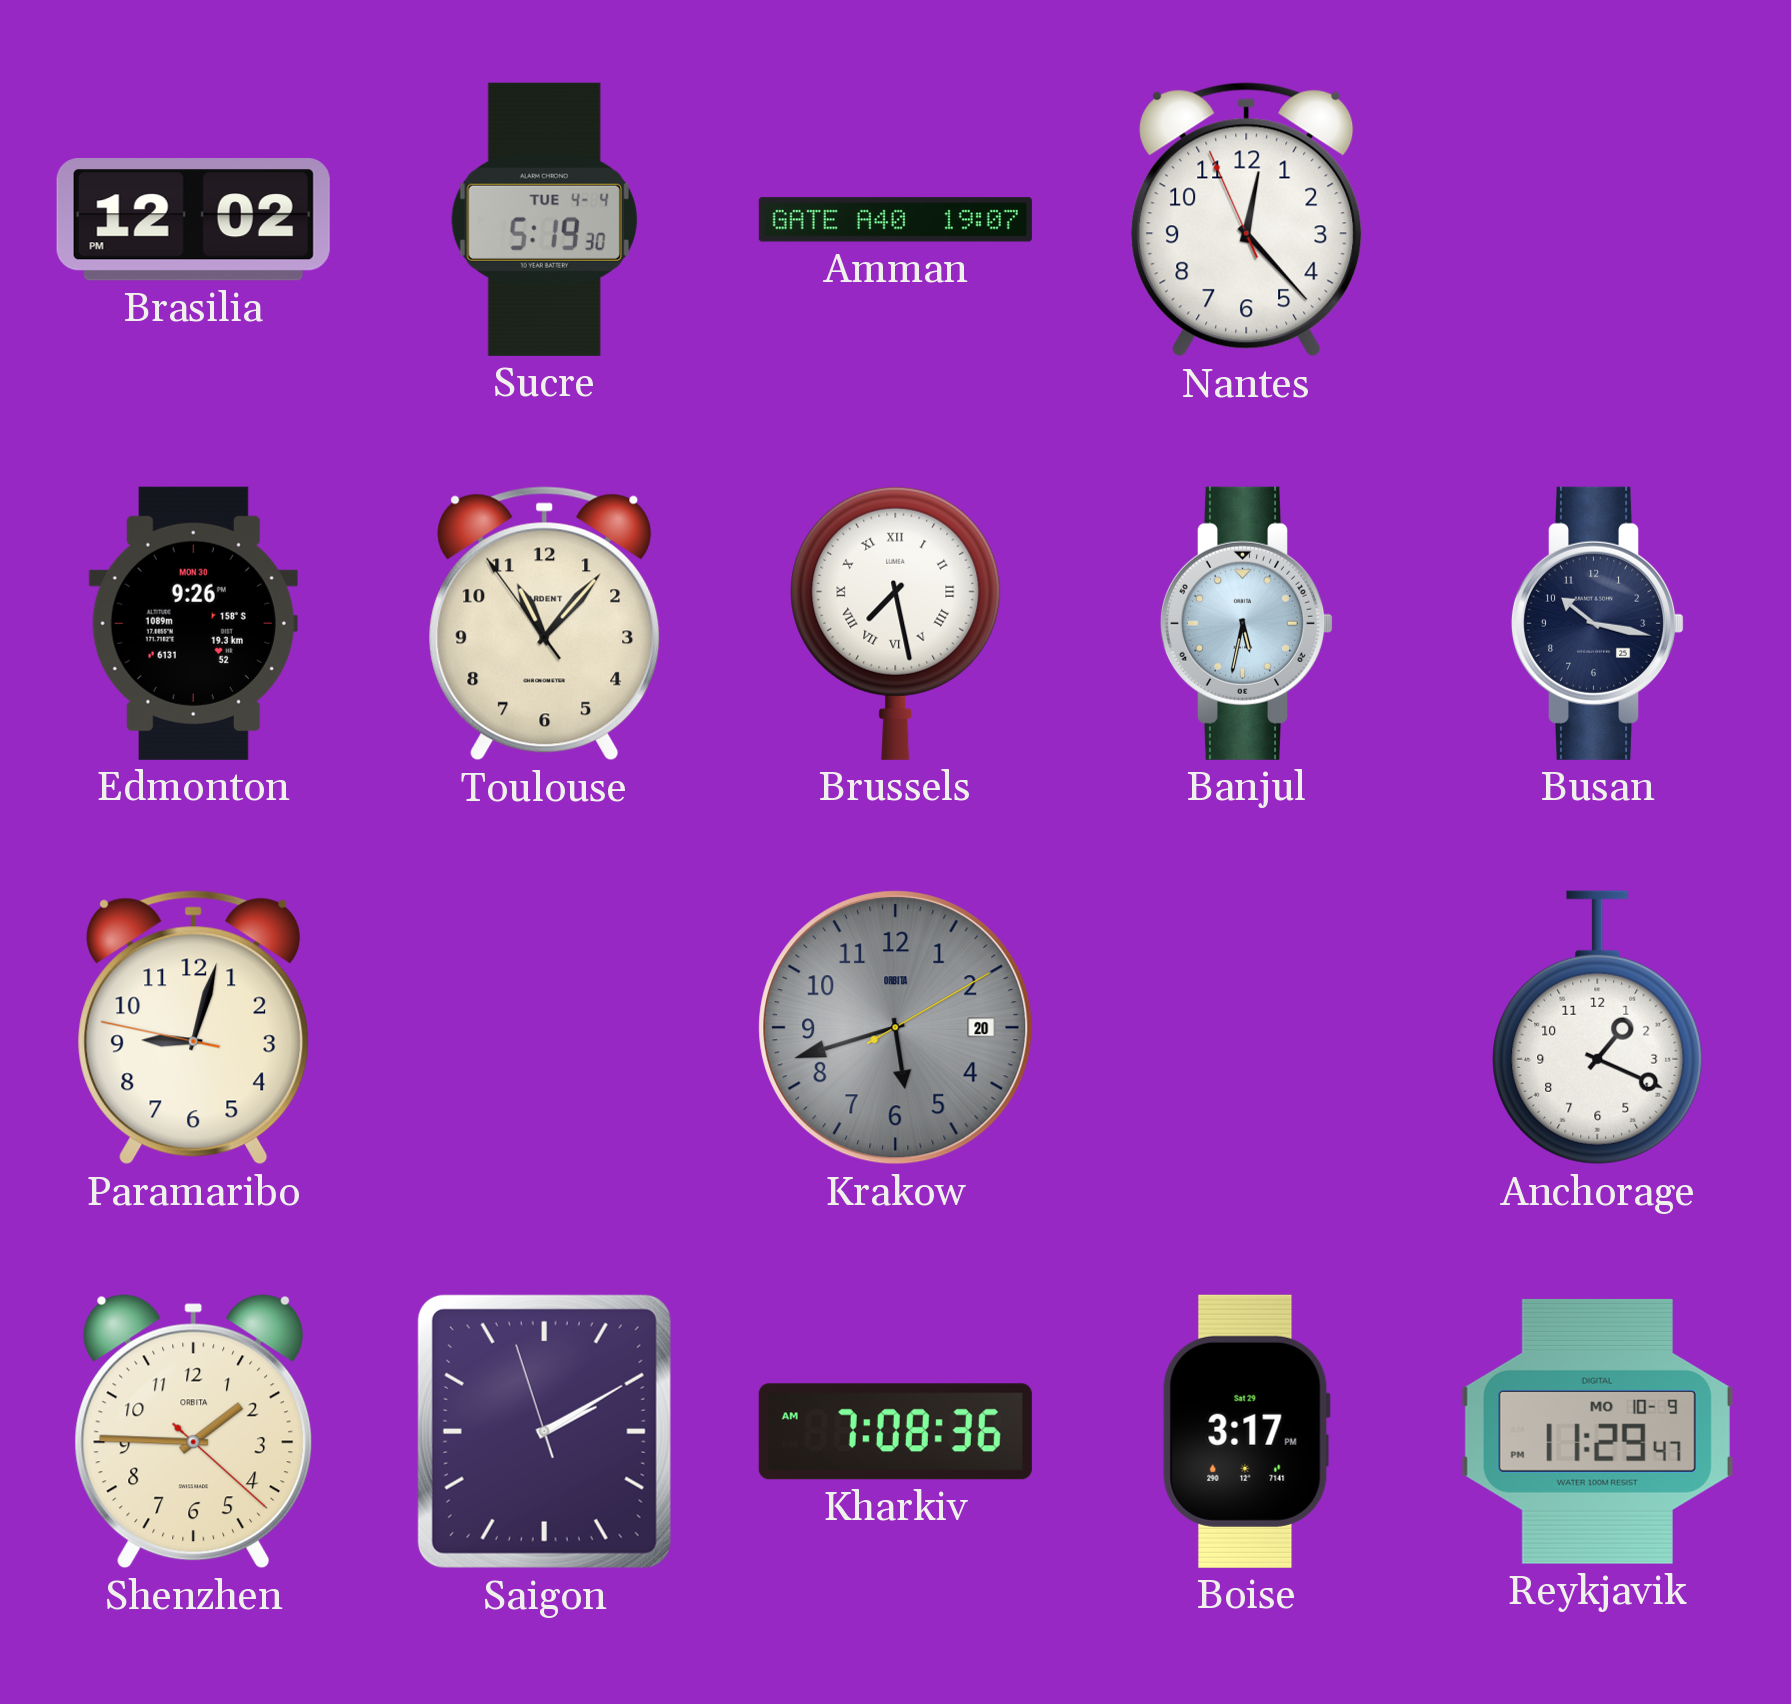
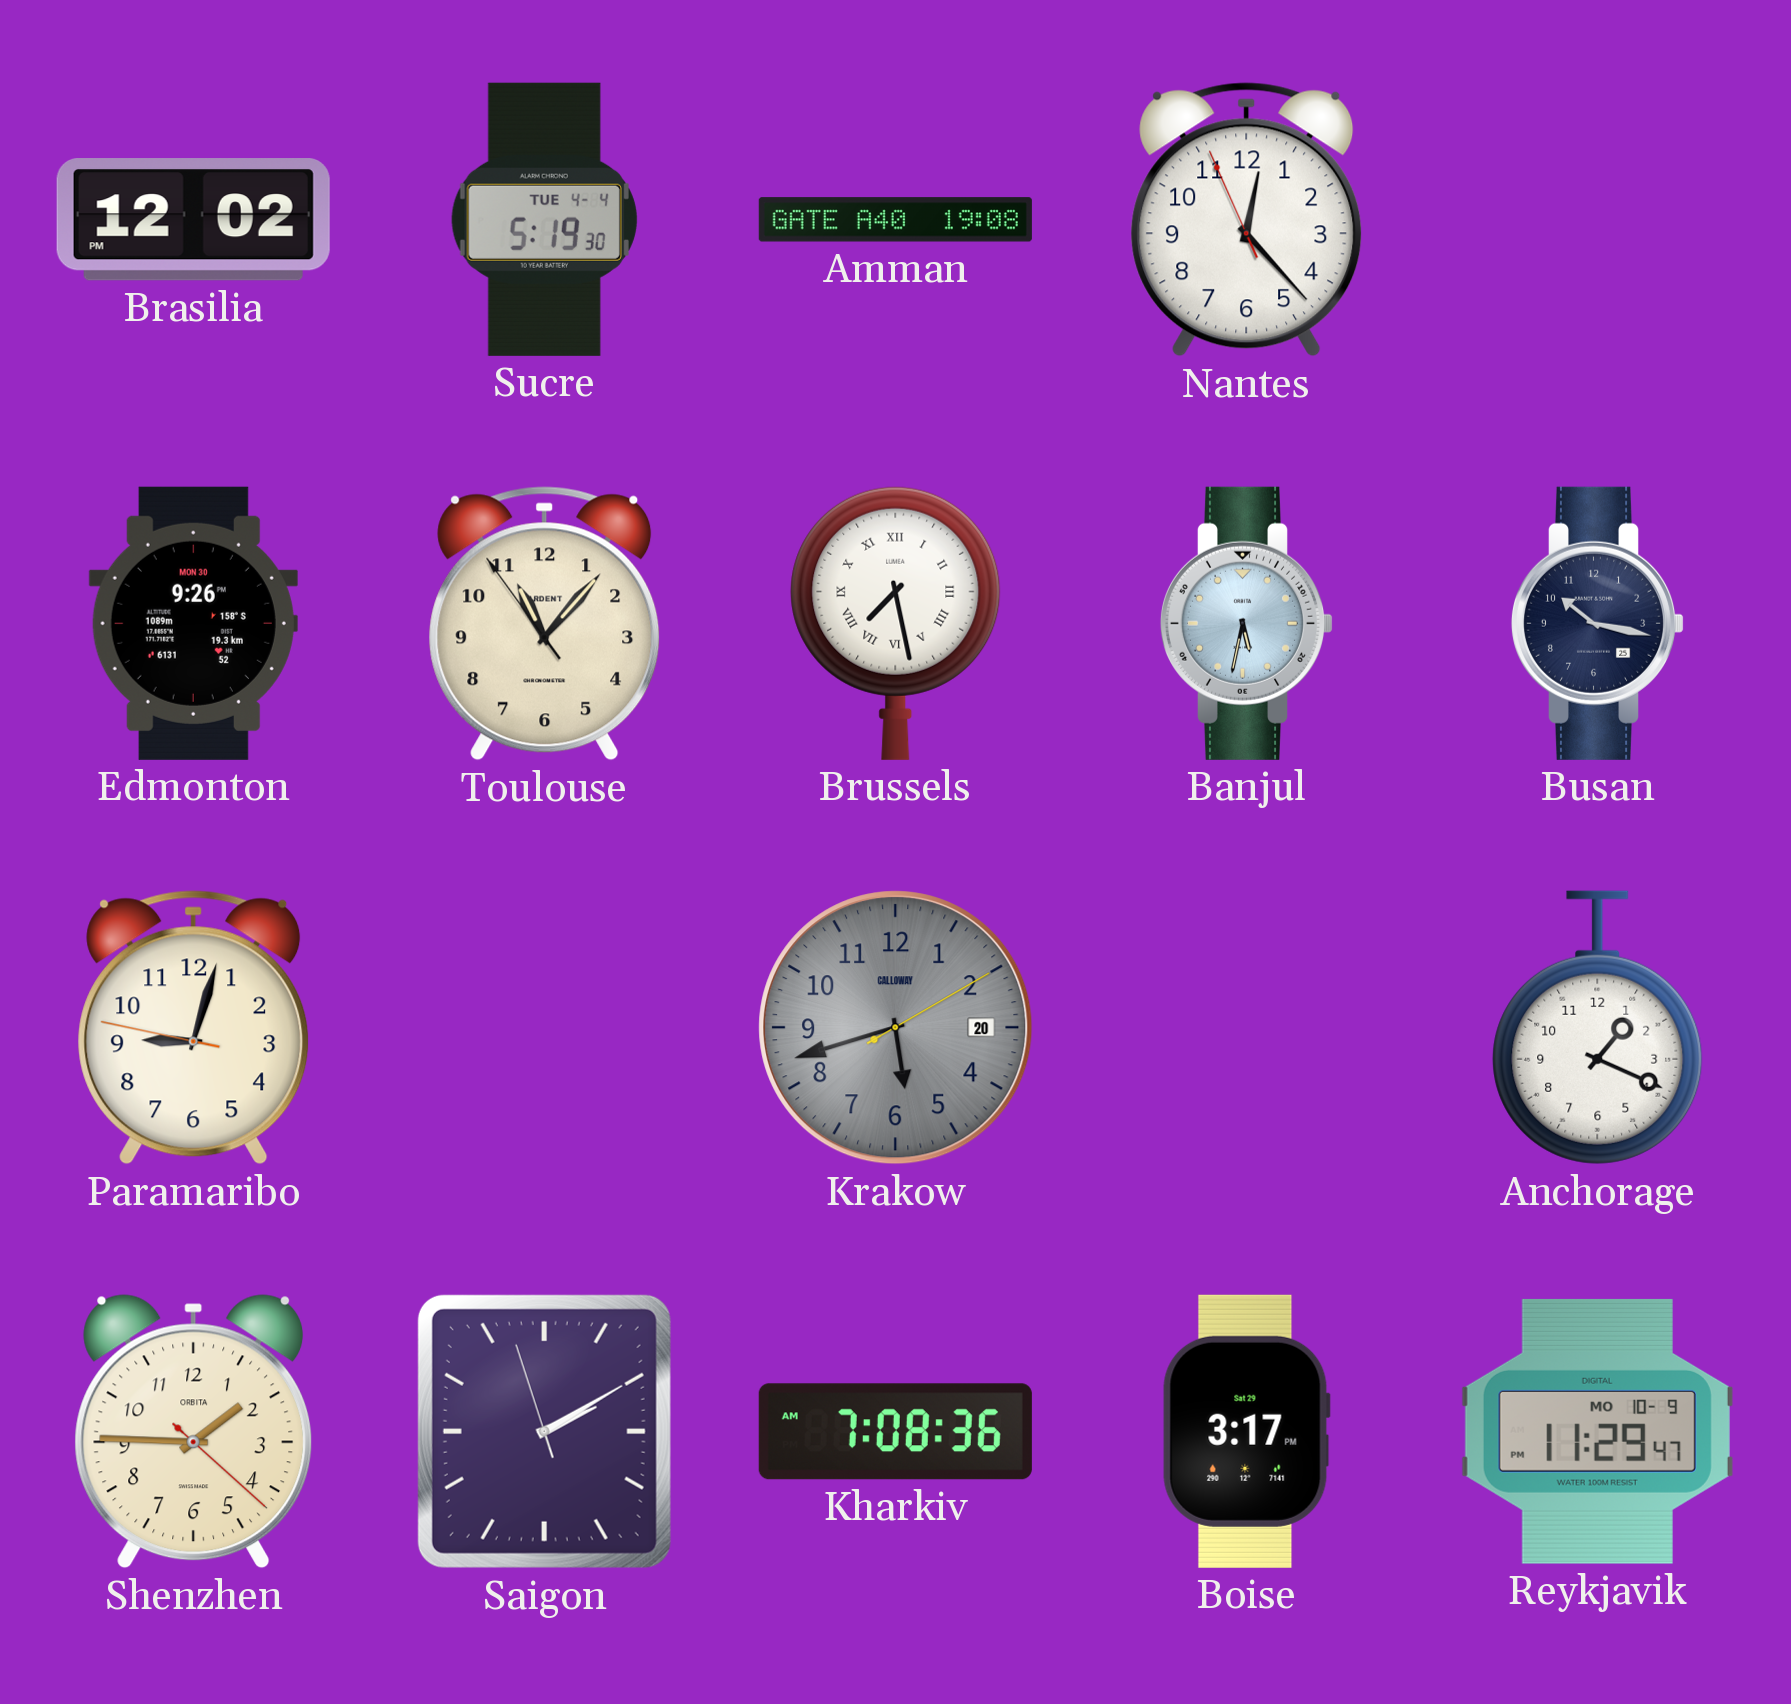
Amman: 19:07 -> 19:08
Krakow brand: ORBITA -> CALLOWAY
